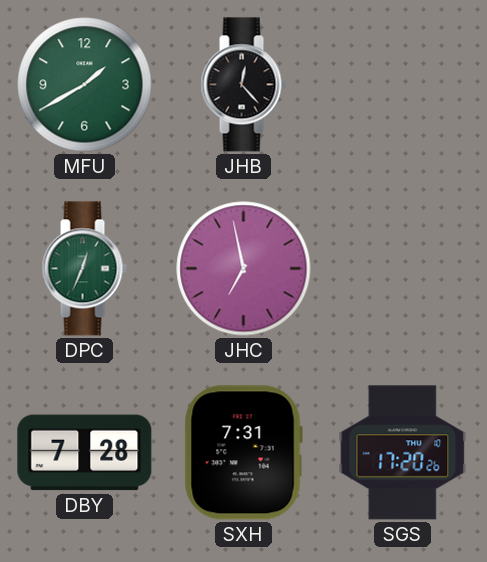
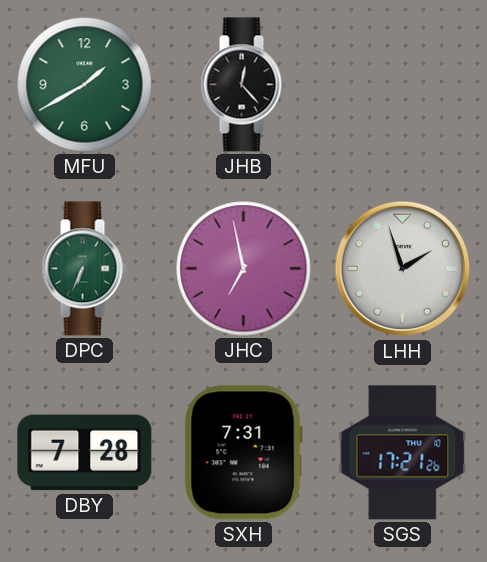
DPC: 12:34 -> 6:34
LHH: none -> 1:57
SGS: 17:20 -> 17:21
